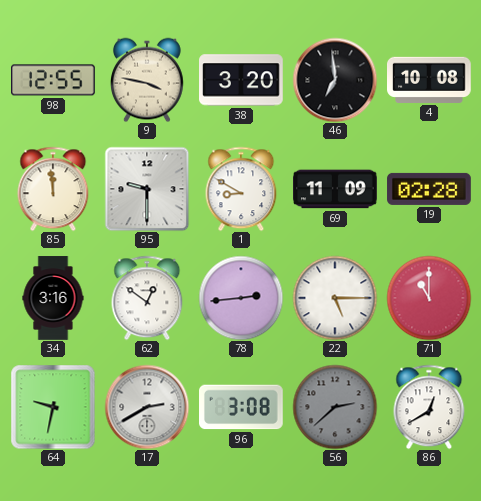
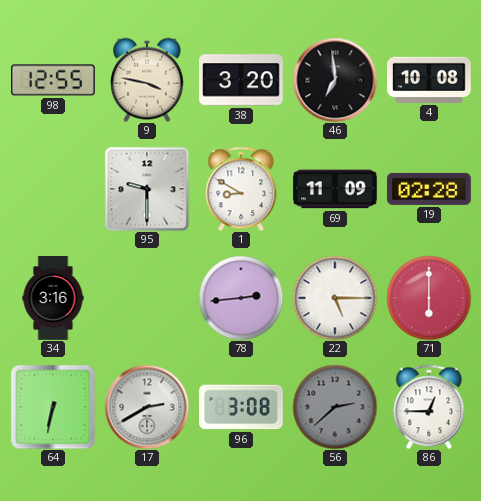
85: 11:59 -> none
62: 12:51 -> none
71: 11:00 -> 6:00
64: 9:32 -> 6:32
86: 12:40 -> 12:45
